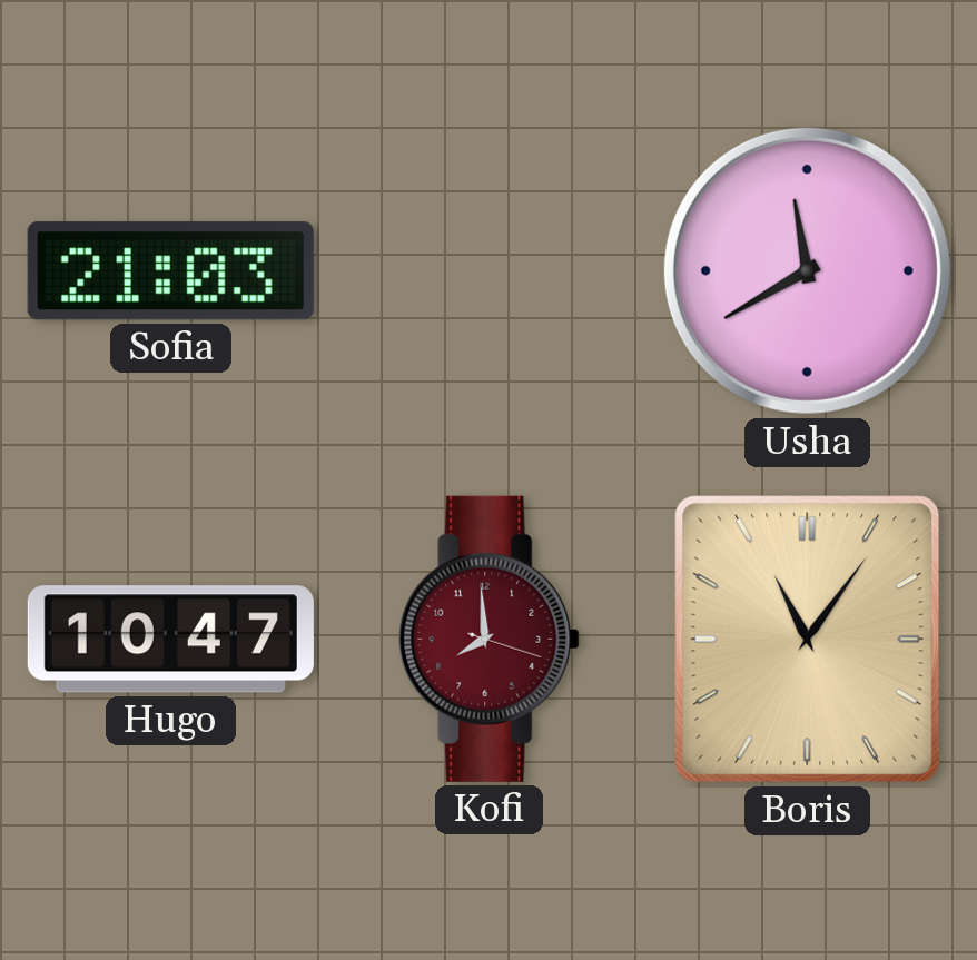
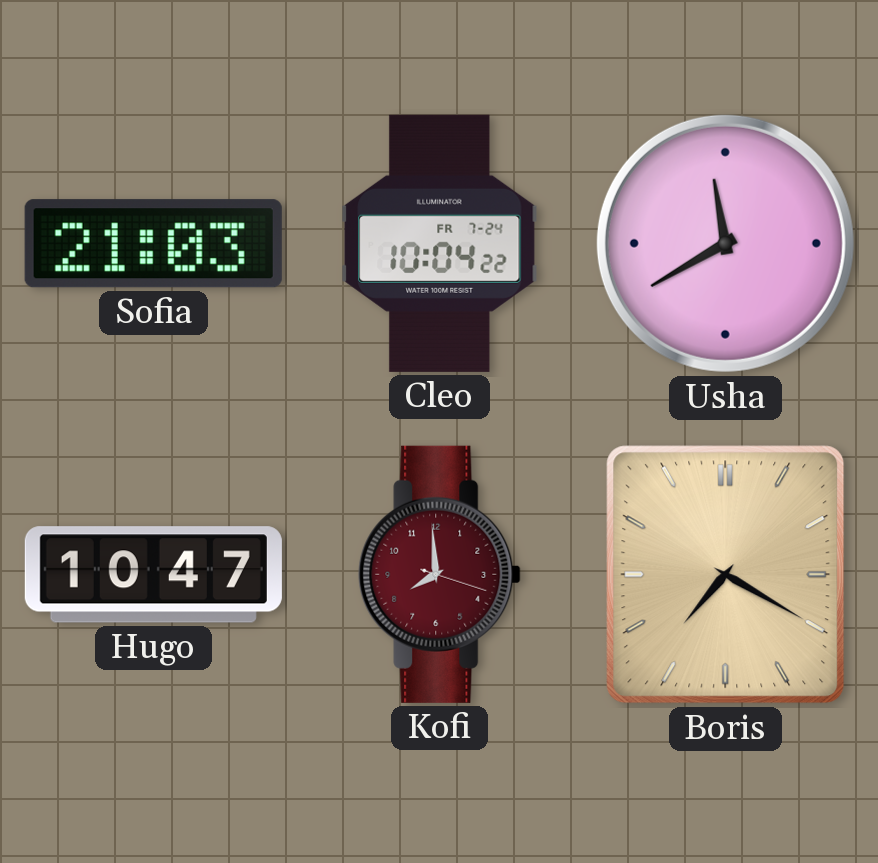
Cleo: none -> 10:04
Boris: 11:06 -> 7:20
